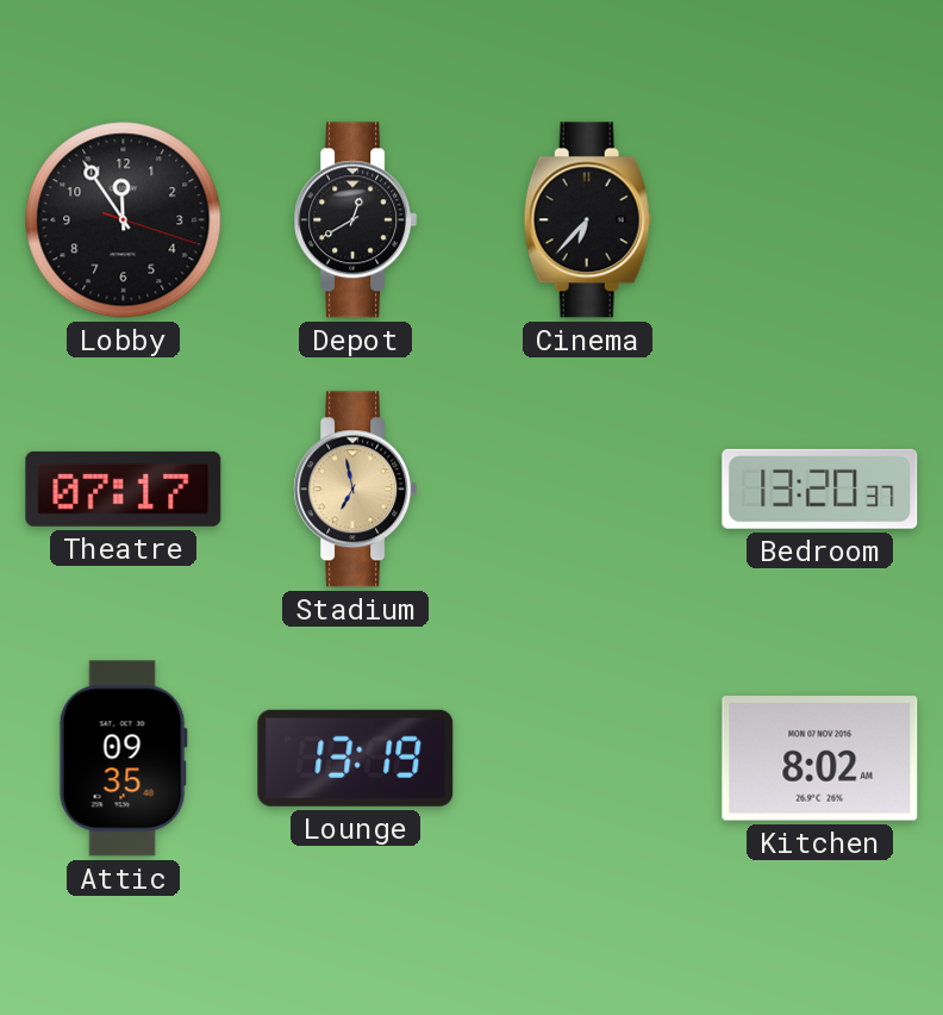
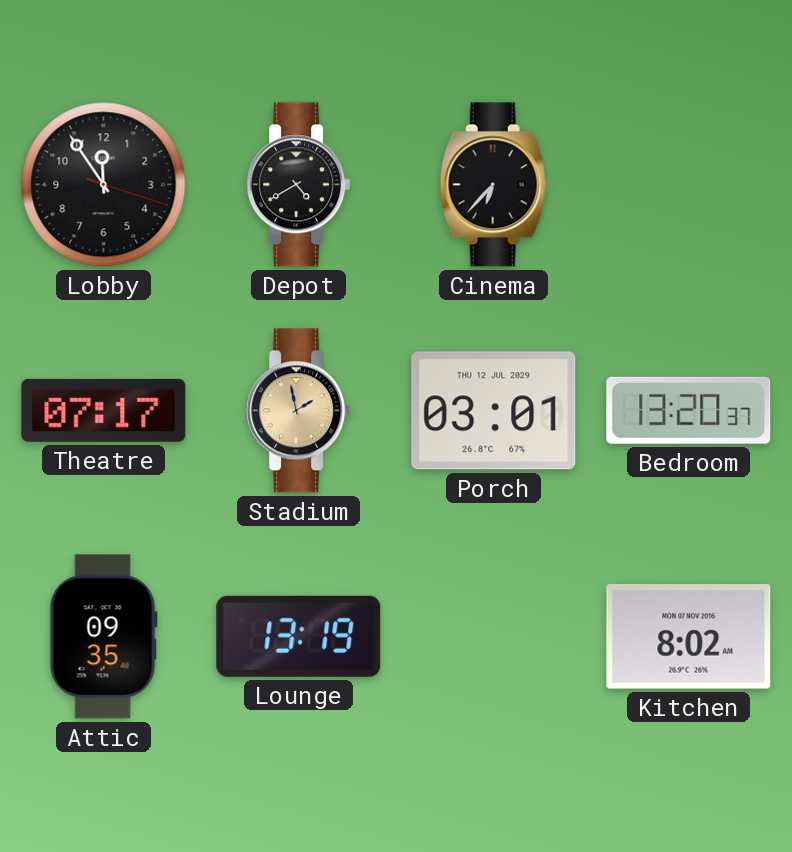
Depot: 12:40 -> 4:40
Stadium: 6:58 -> 1:58
Porch: none -> 03:01
